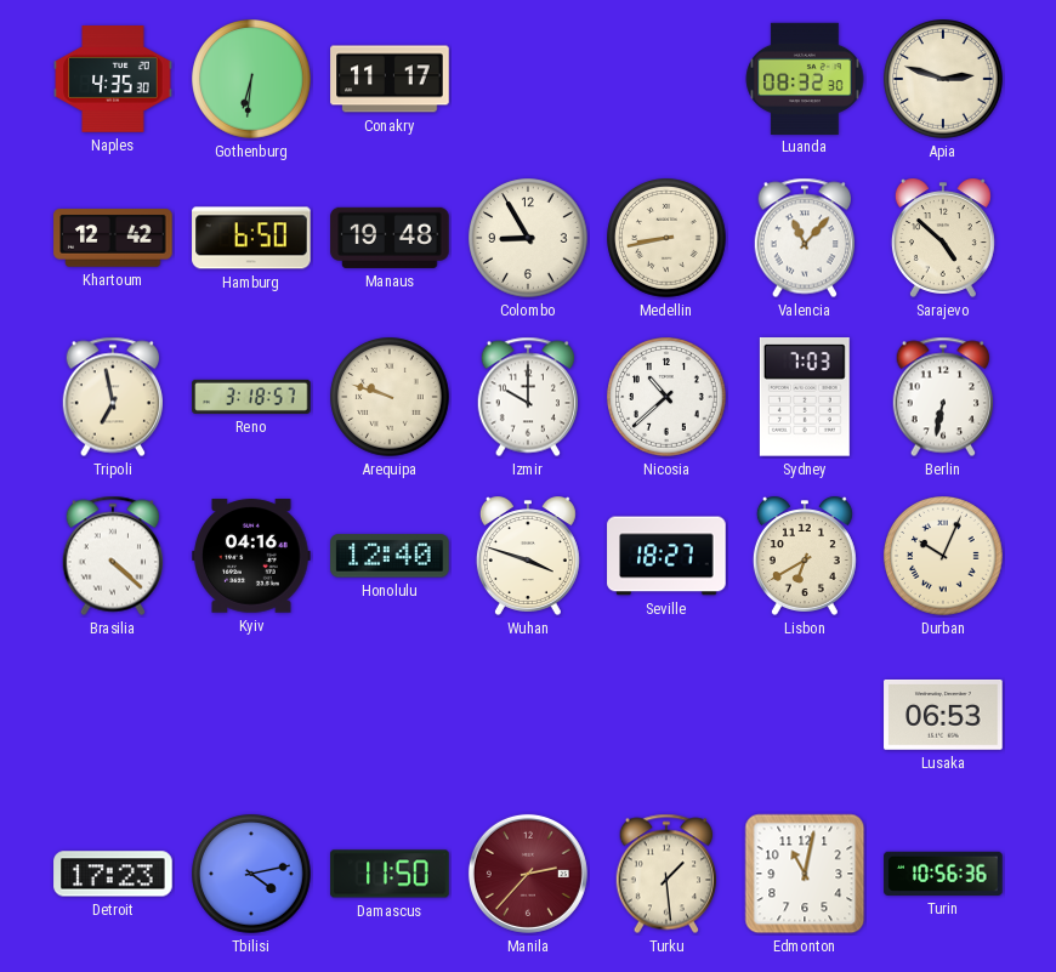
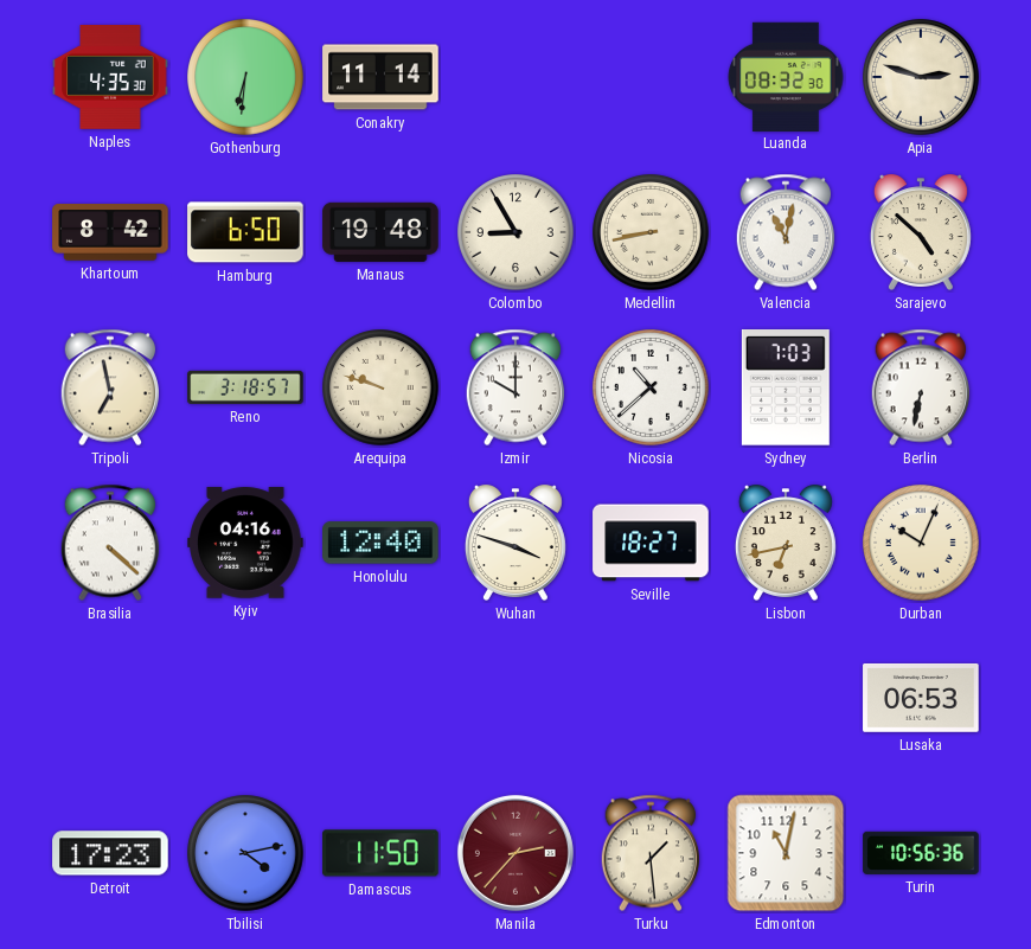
Conakry: 11:17 -> 11:14
Khartoum: 12:42 -> 8:42
Valencia: 11:07 -> 11:02
Lisbon: 6:40 -> 6:43
